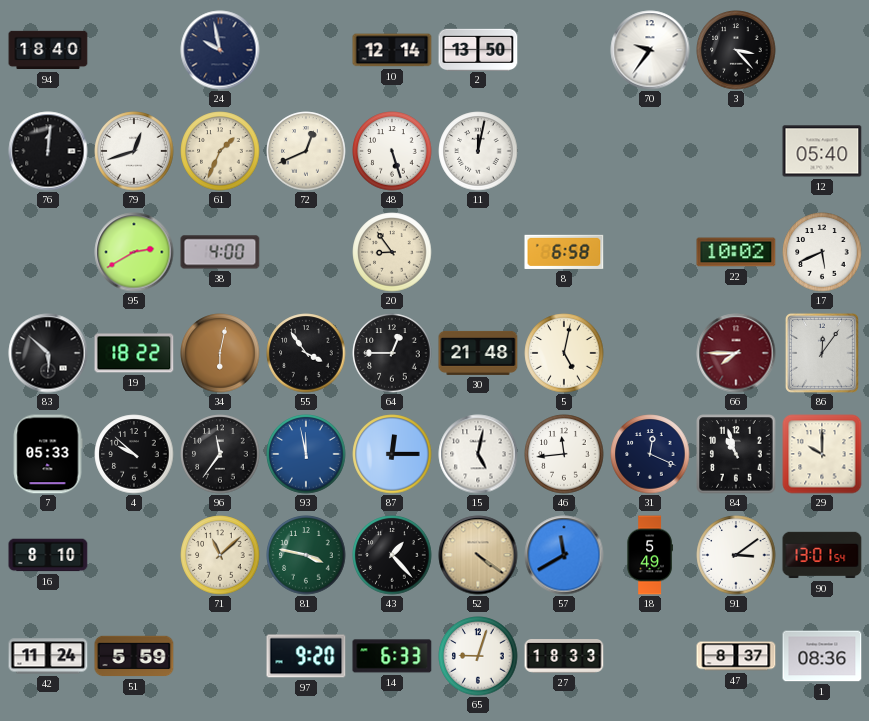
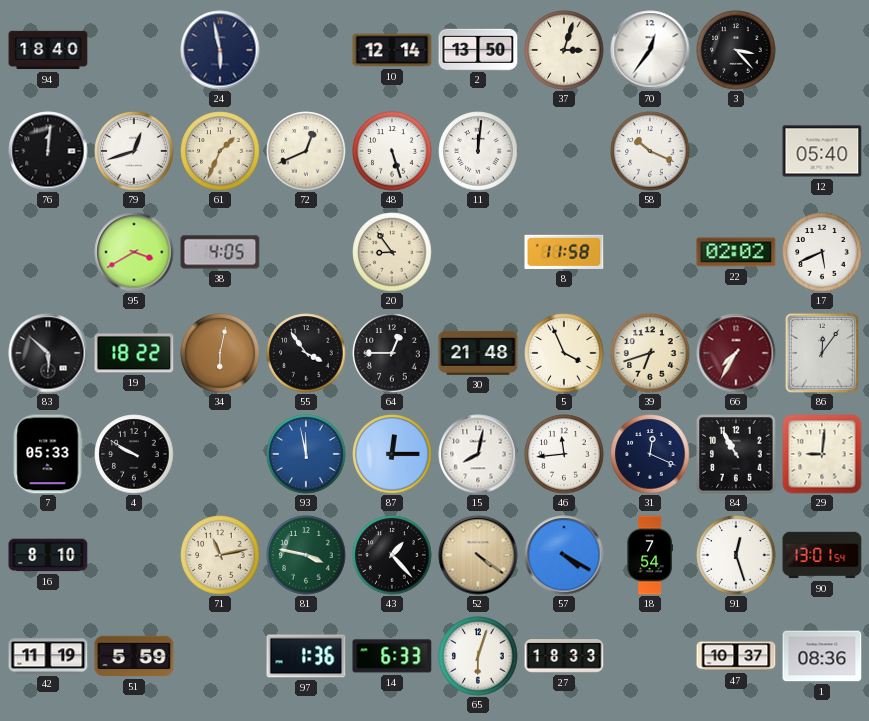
24: 9:58 -> 5:58
37: none -> 3:03
70: 9:36 -> 12:36
11: 12:02 -> 12:01
58: none -> 10:19
95: 2:40 -> 3:40
38: 4:00 -> 4:05
8: 6:58 -> 11:58
22: 10:02 -> 02:02
5: 5:02 -> 3:56
39: none -> 6:42
66: 7:45 -> 7:35
4: 9:52 -> 9:50
96: 11:36 -> none
15: 5:02 -> 8:02
84: 10:57 -> 10:55
29: 10:00 -> 9:01
71: 11:08 -> 11:13
57: 11:40 -> 4:20
18: 5:49 -> 7:54
91: 3:09 -> 12:27
42: 11:24 -> 11:19
97: 9:20 -> 1:36
65: 9:03 -> 6:03
47: 8:37 -> 10:37
